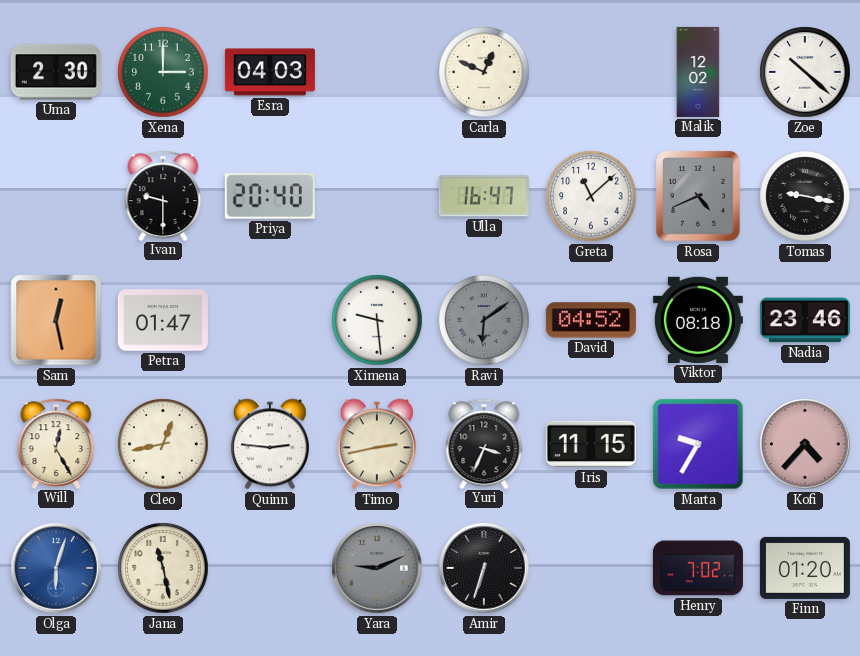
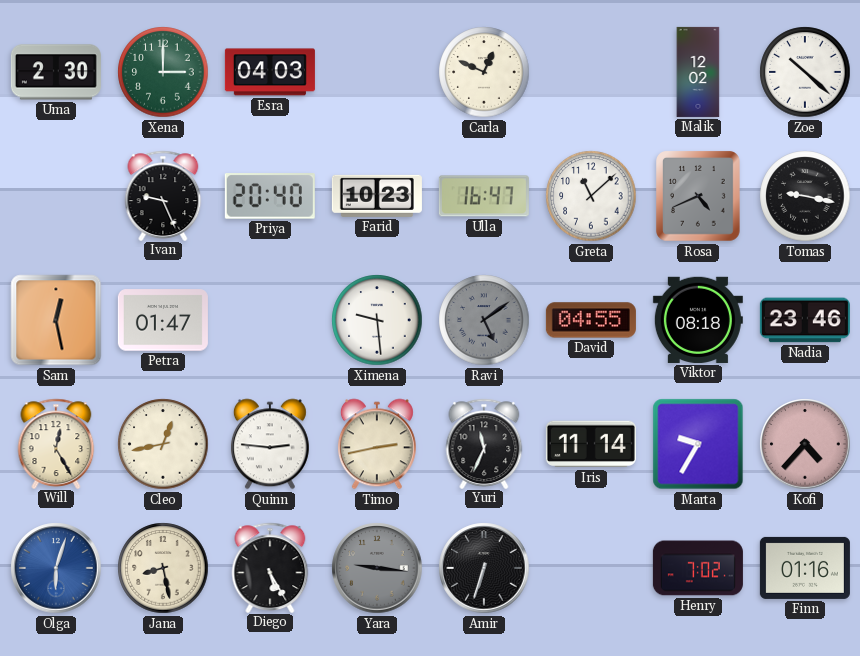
Ivan: 9:30 -> 9:26
Farid: none -> 10:23
Ravi: 6:09 -> 5:09
David: 04:52 -> 04:55
Yuri: 3:34 -> 11:34
Iris: 11:15 -> 11:14
Jana: 11:28 -> 8:28
Diego: none -> 5:25
Yara: 9:11 -> 9:16
Finn: 01:20 -> 01:16
